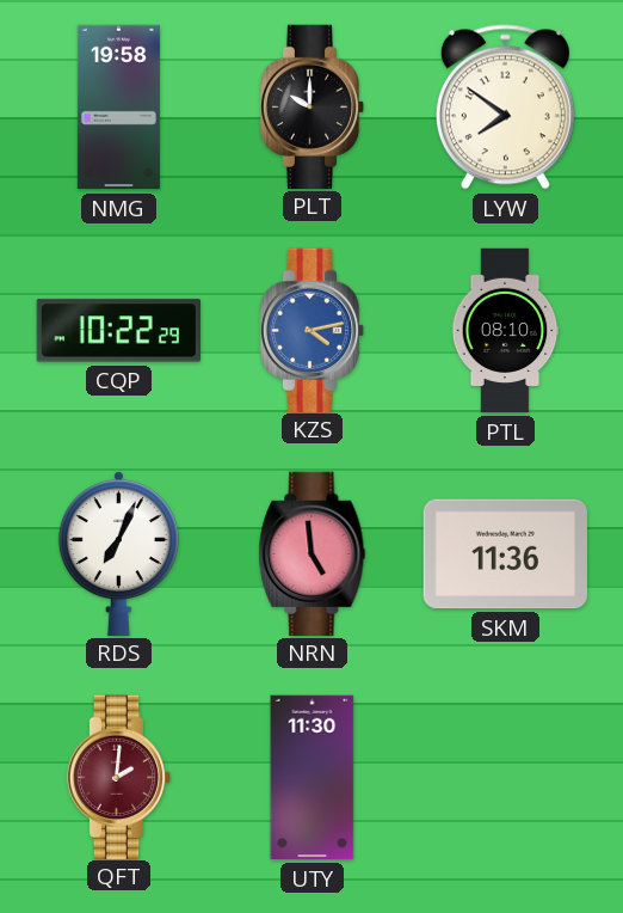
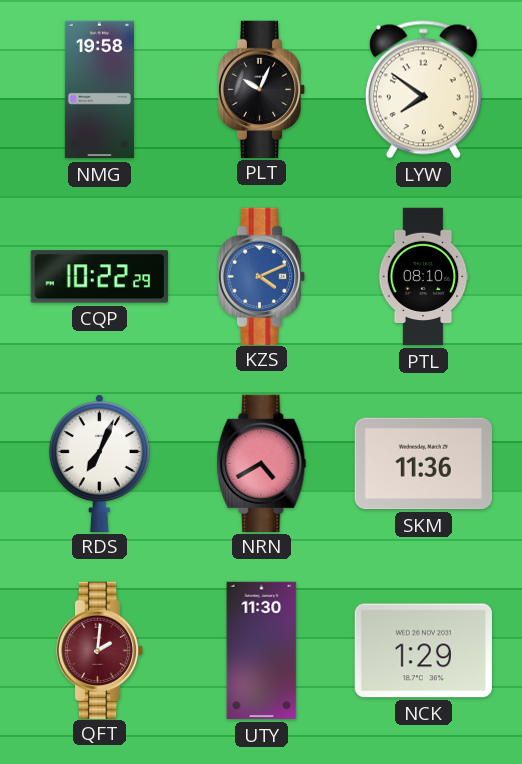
PLT: 10:00 -> 10:04
KZS: 4:13 -> 4:11
NRN: 4:59 -> 4:40
NCK: none -> 1:29
